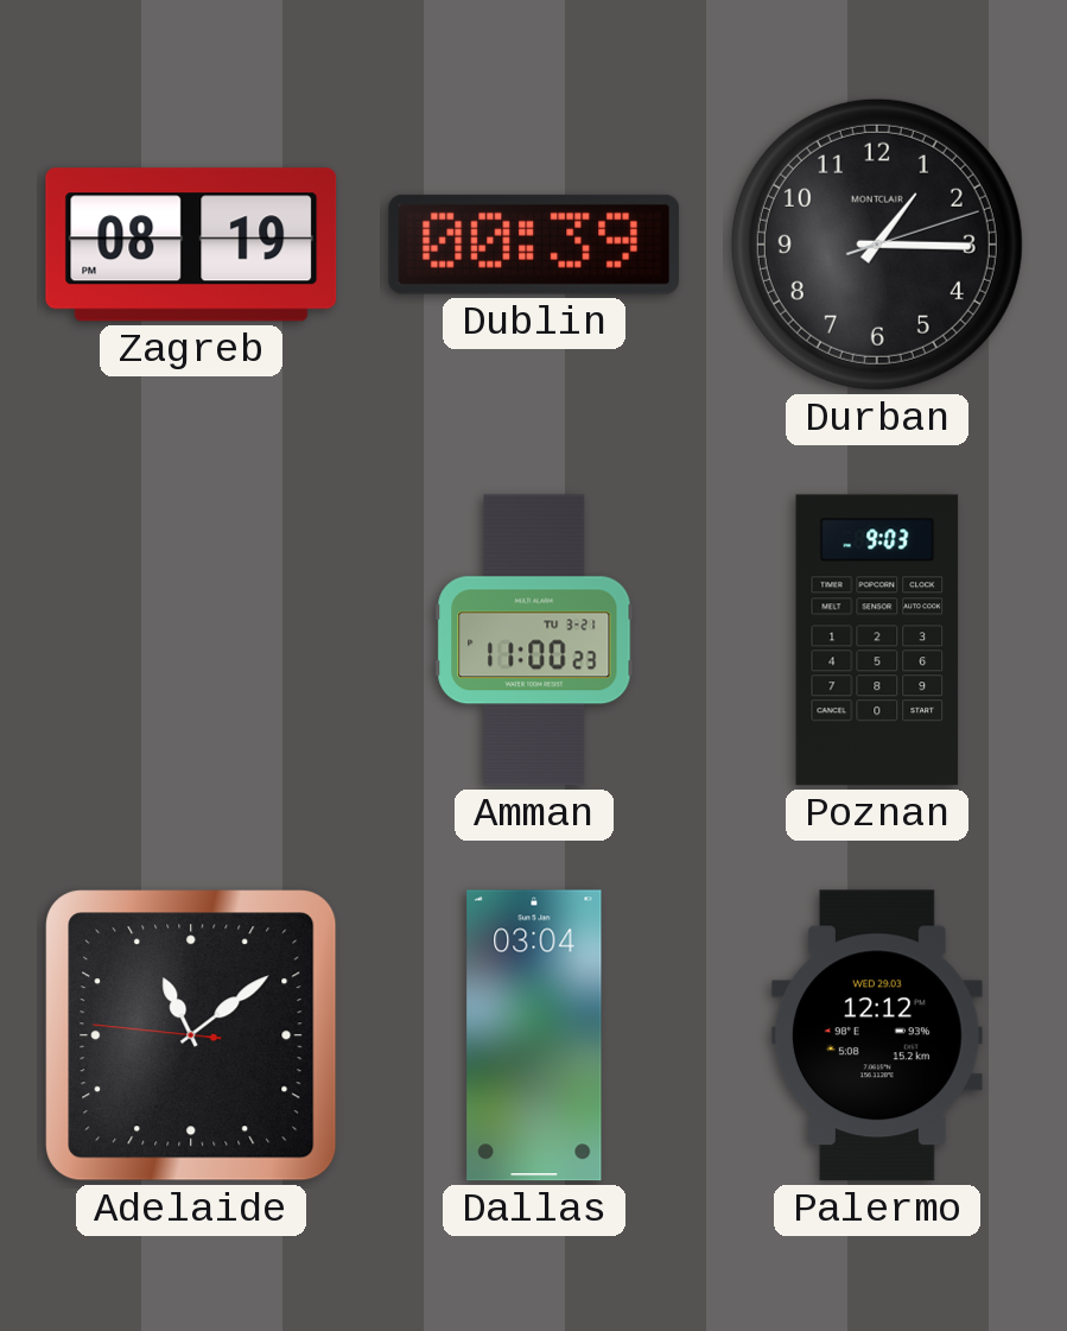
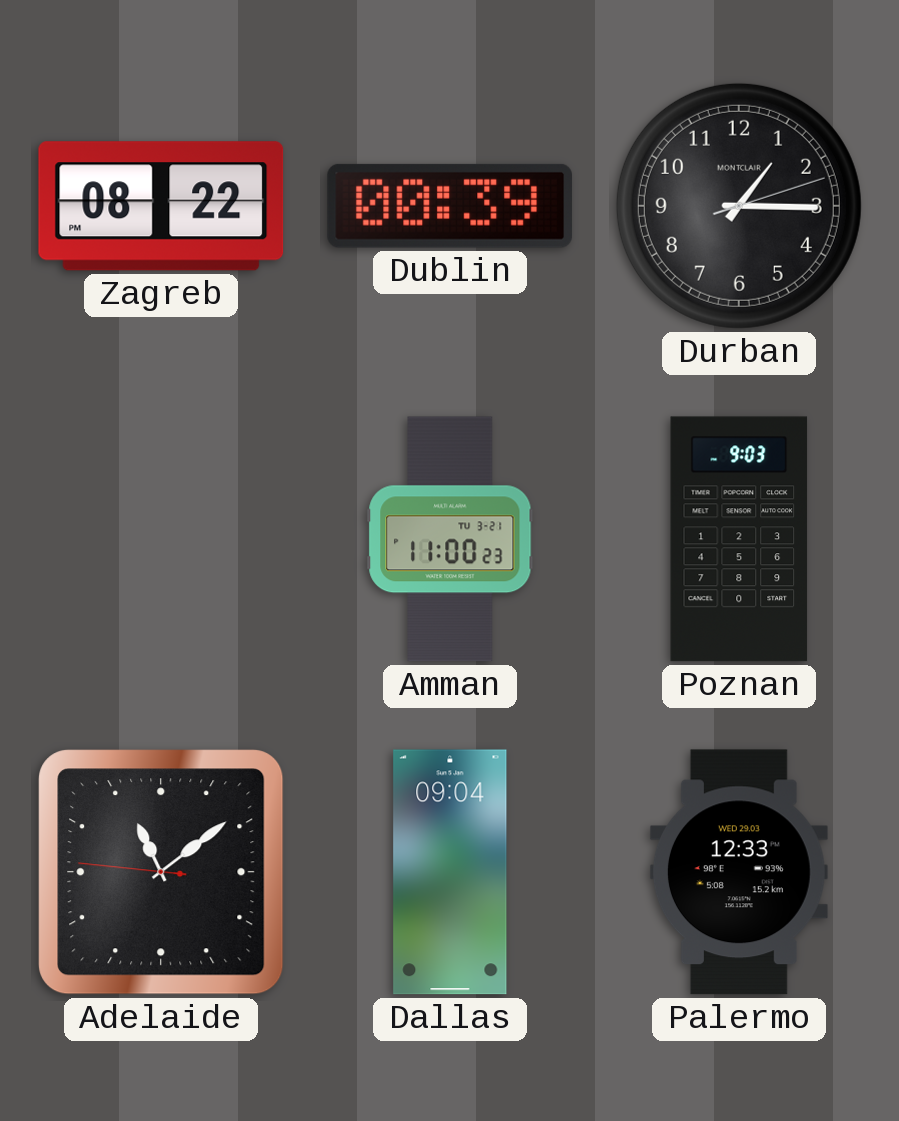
Zagreb: 08:19 -> 08:22
Dallas: 03:04 -> 09:04
Palermo: 12:12 -> 12:33
